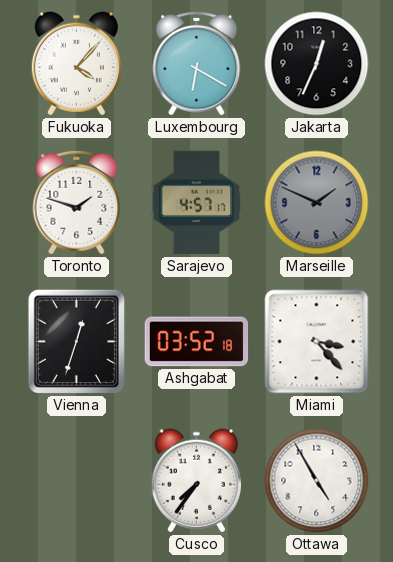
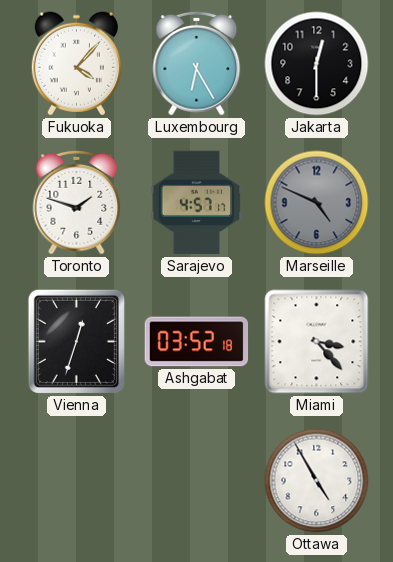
Luxembourg: 6:20 -> 6:25
Jakarta: 12:34 -> 12:30
Marseille: 1:49 -> 4:49
Cusco: 7:36 -> none
